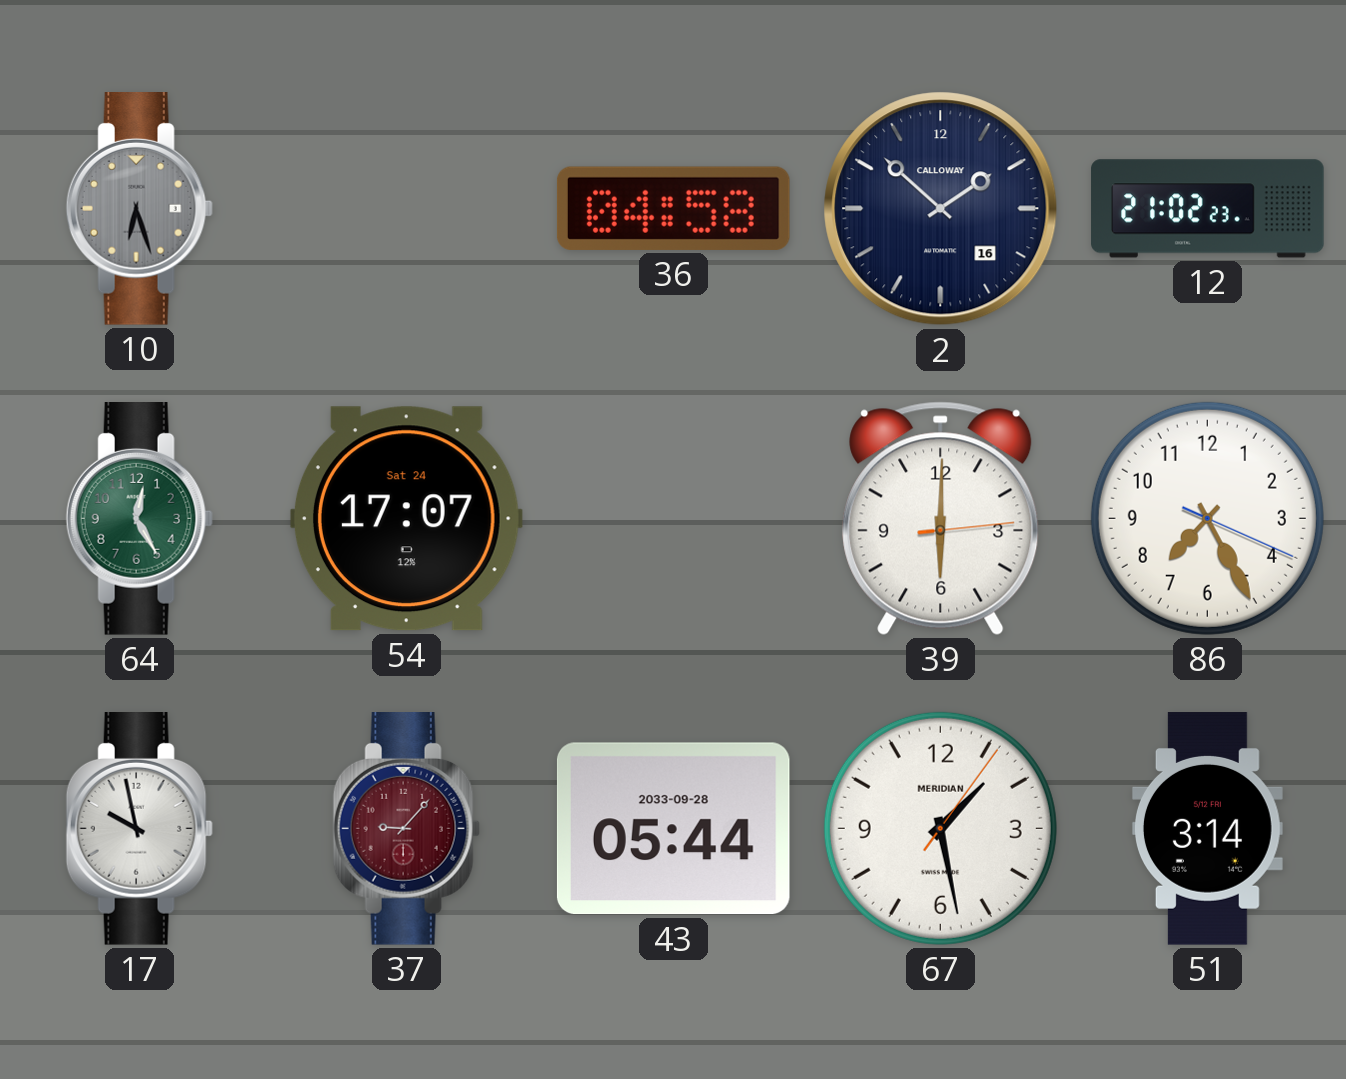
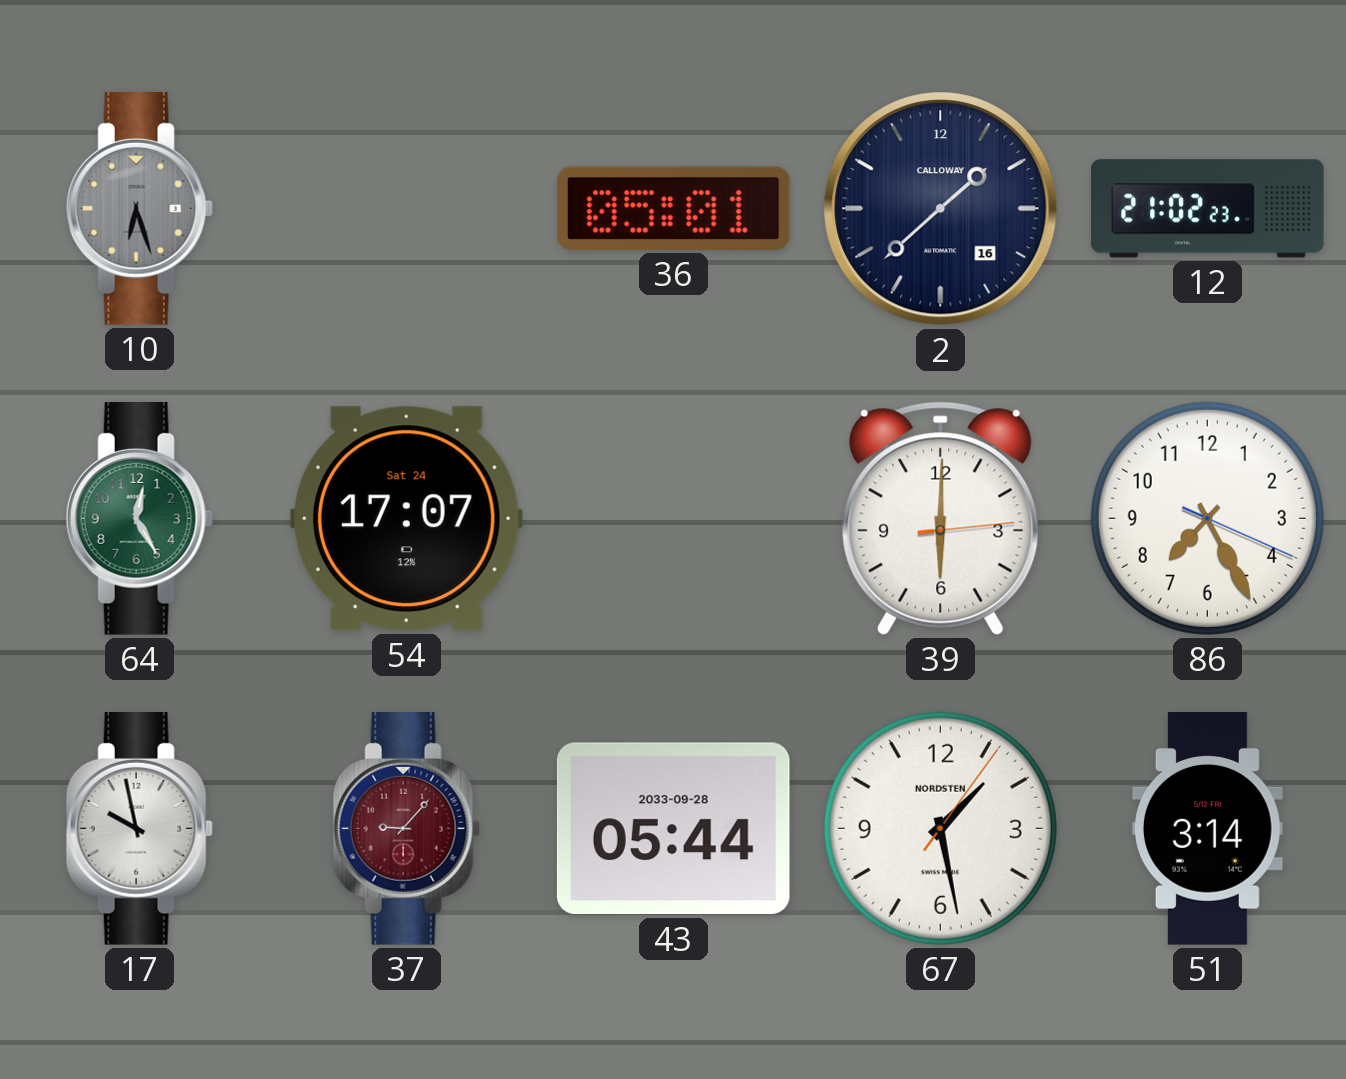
36: 04:58 -> 05:01
2: 1:52 -> 1:38
67 brand: MERIDIAN -> NORDSTEN
